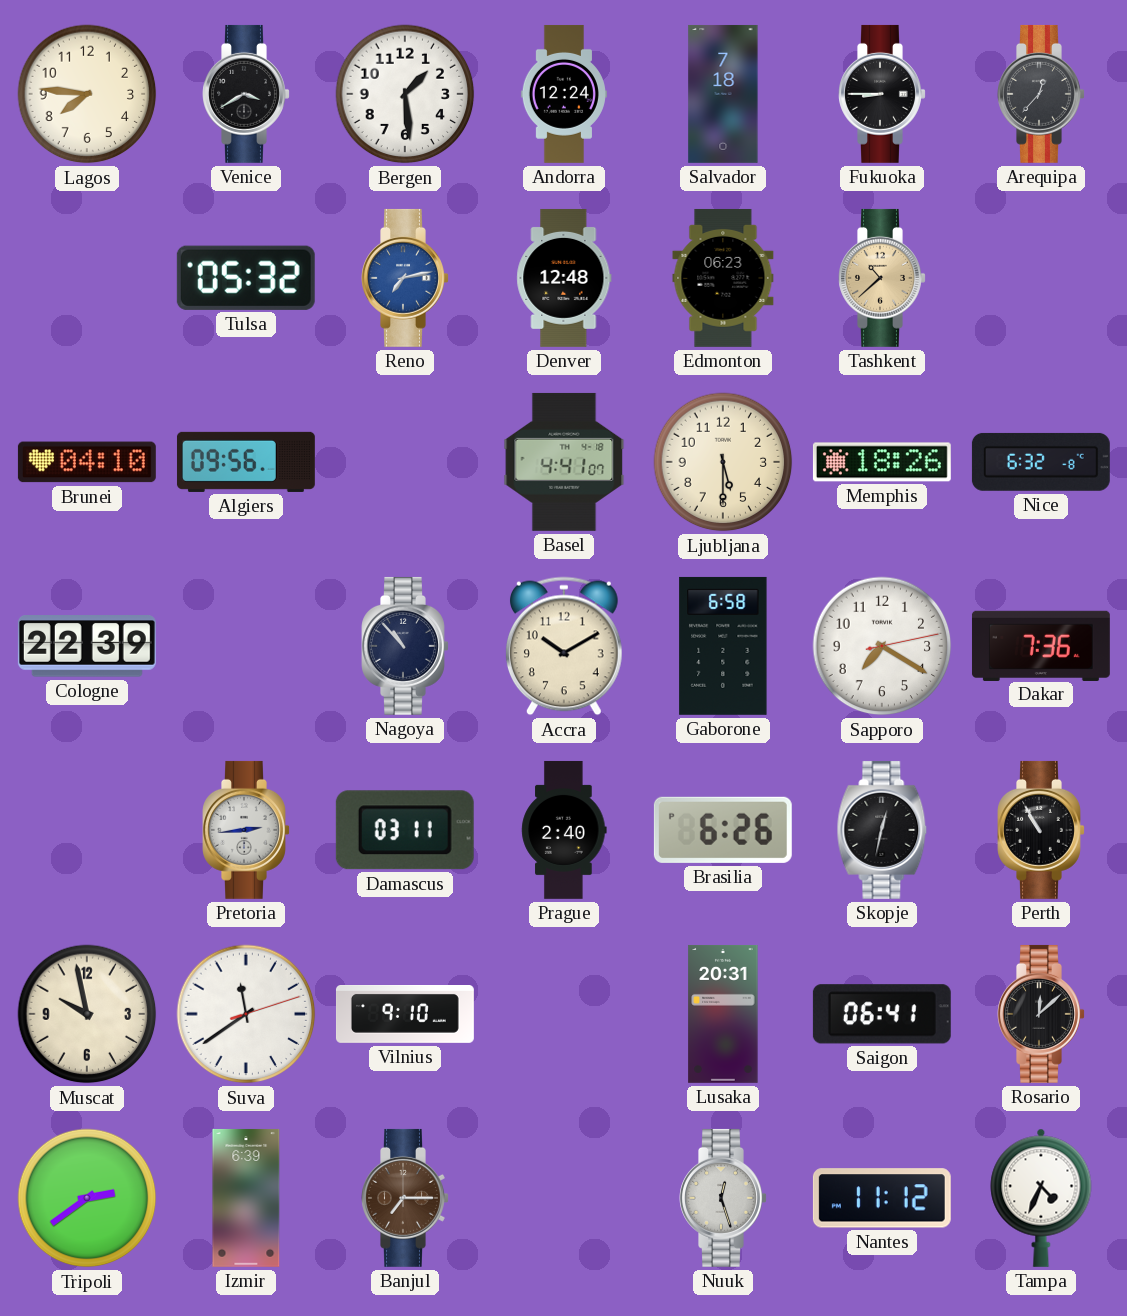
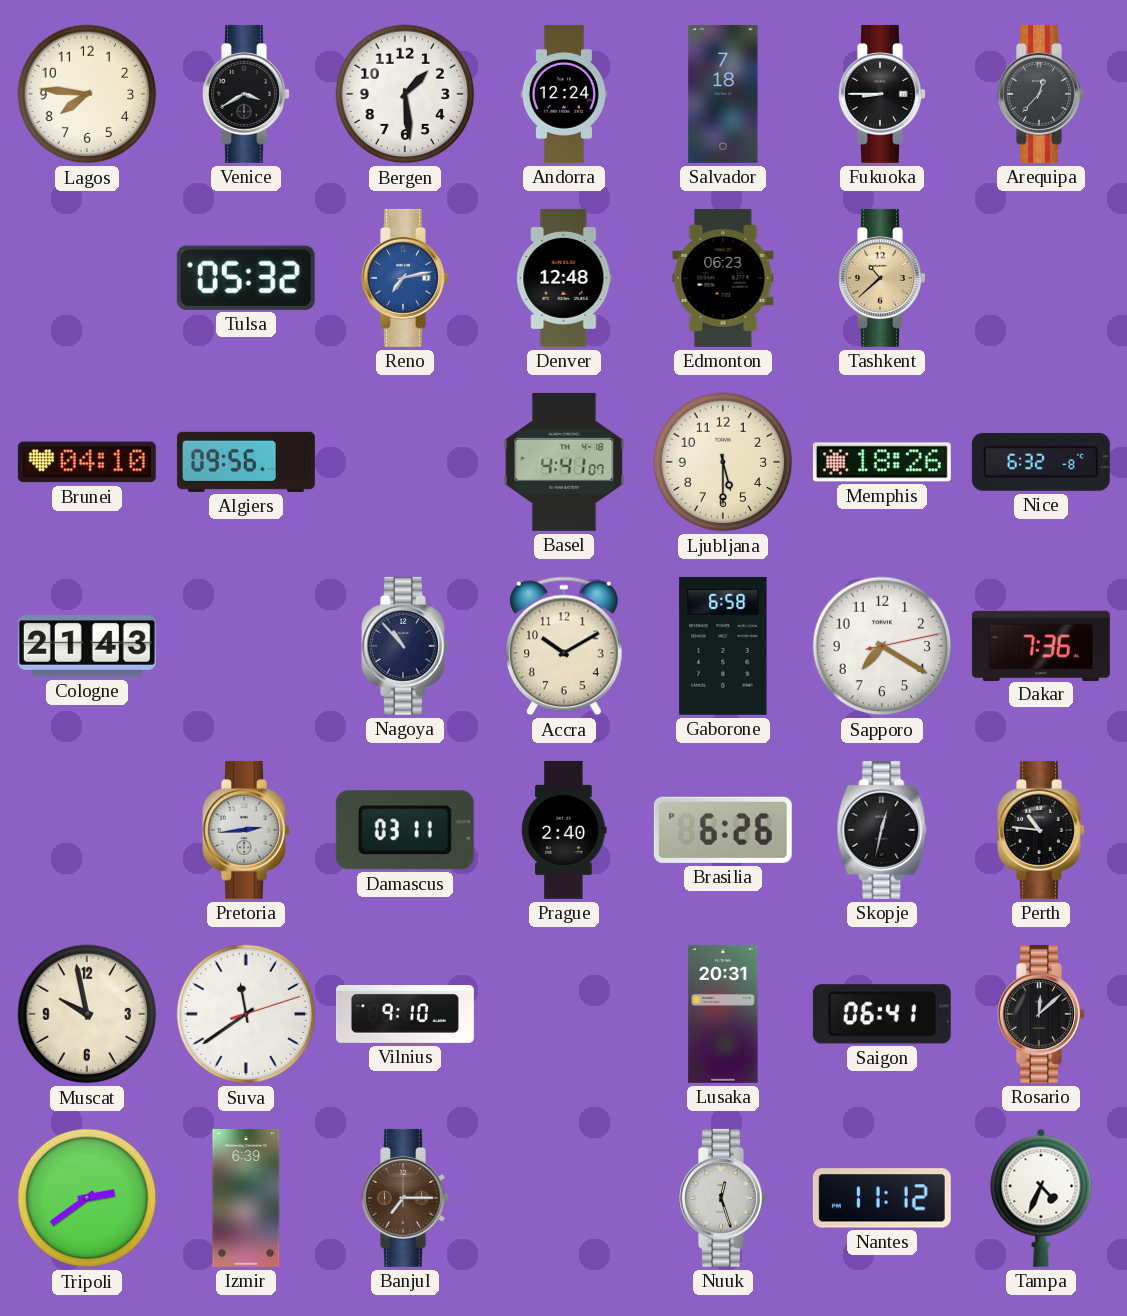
Cologne: 22:39 -> 21:43
Perth: 10:55 -> 10:46
